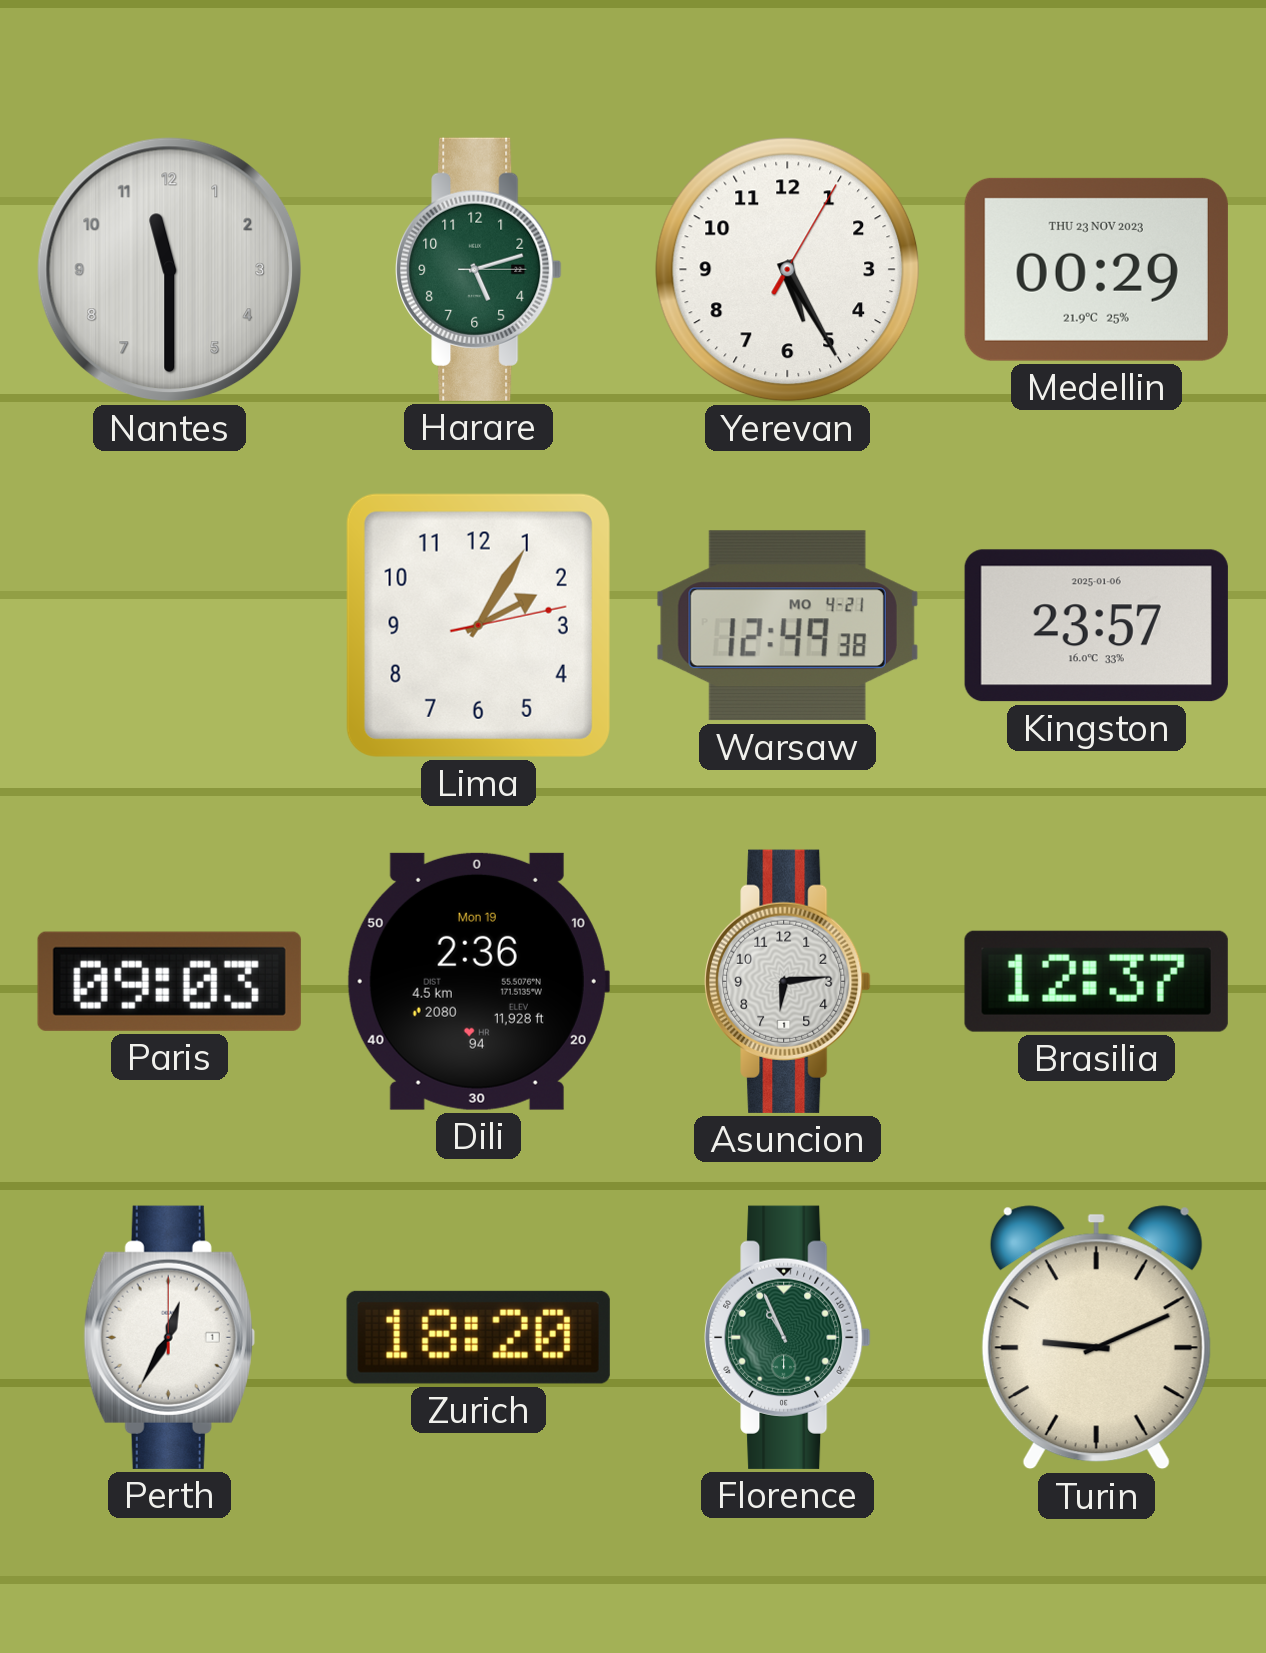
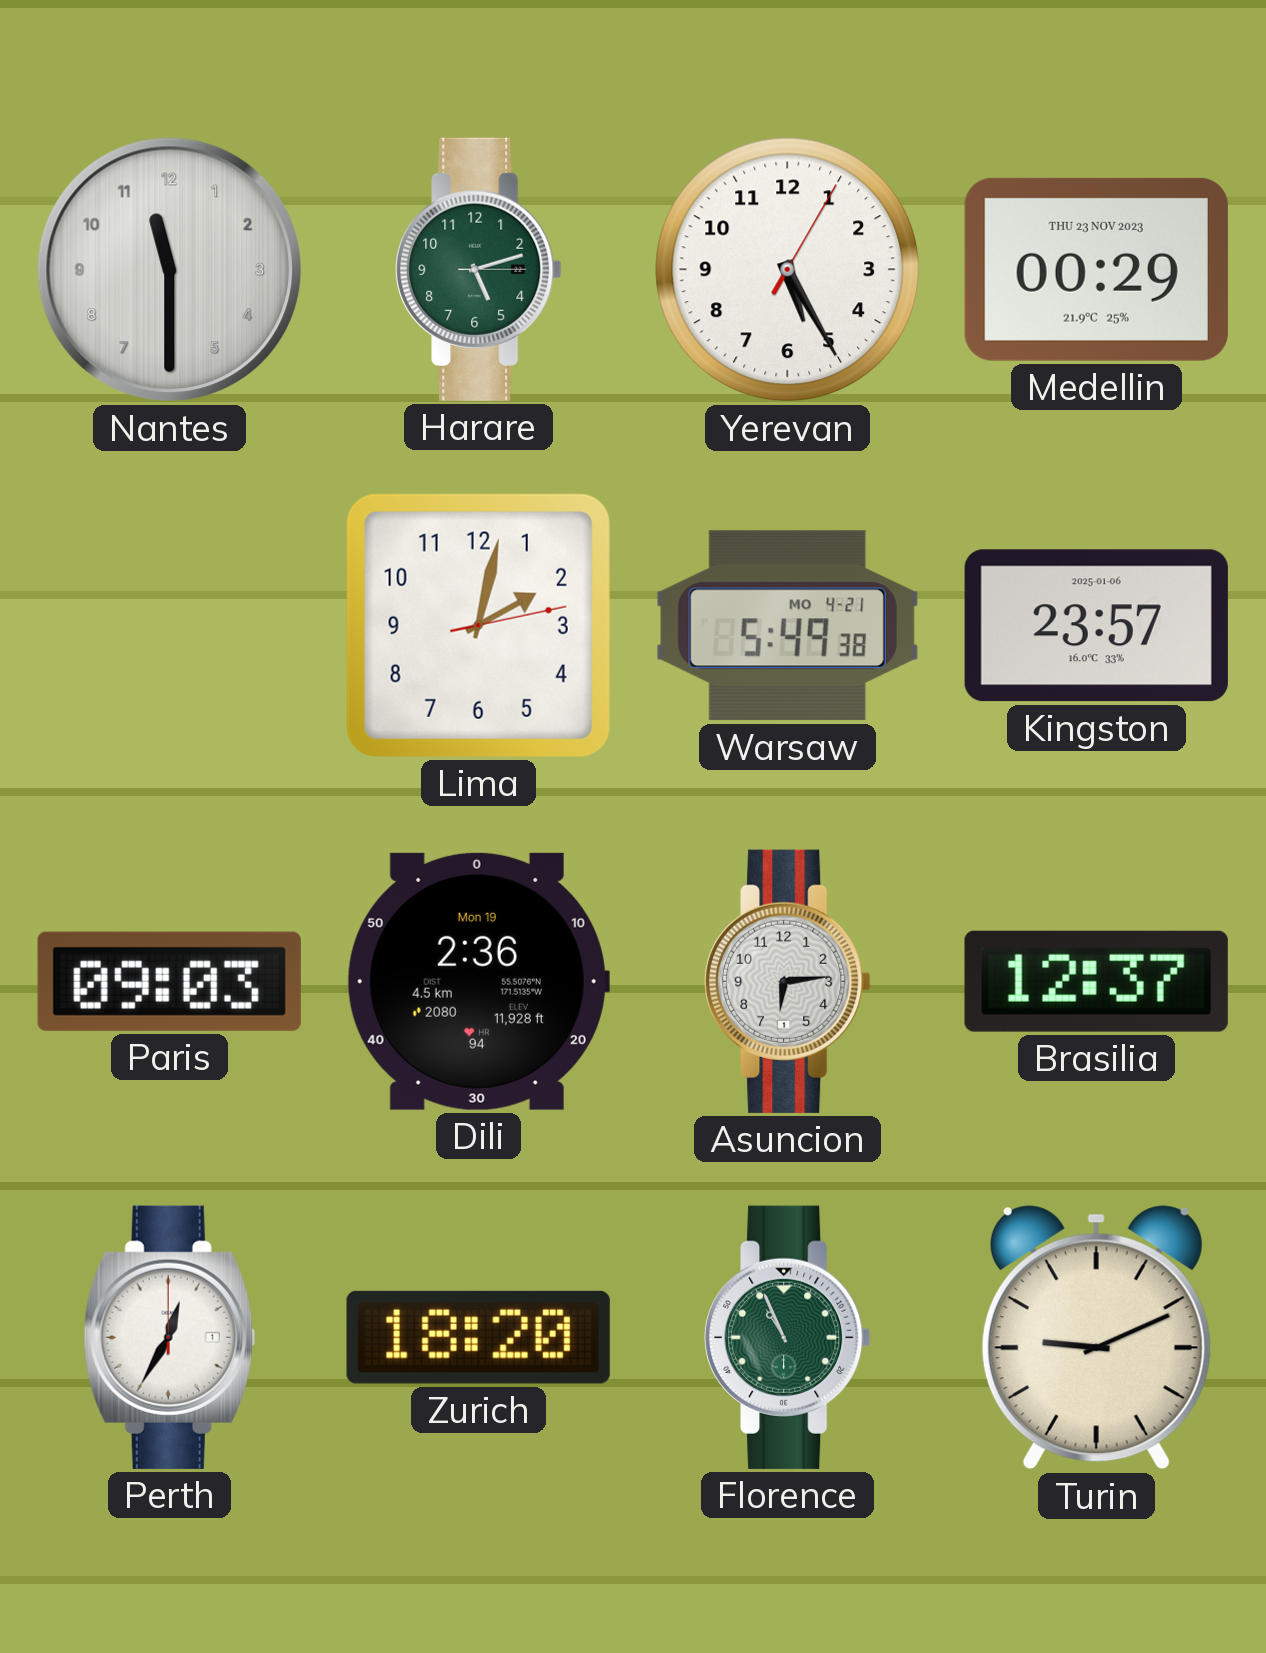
Lima: 2:05 -> 2:02
Warsaw: 12:49 -> 5:49
